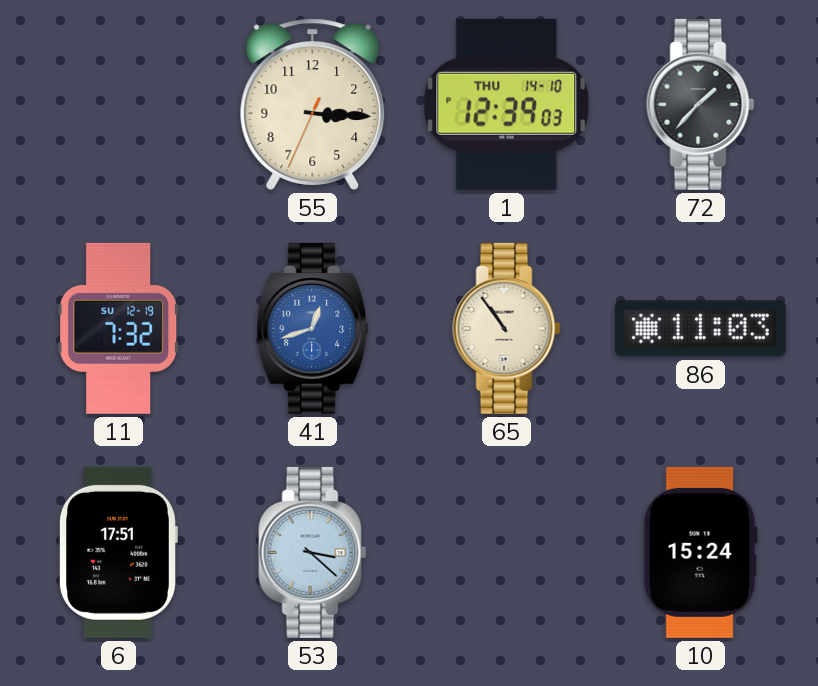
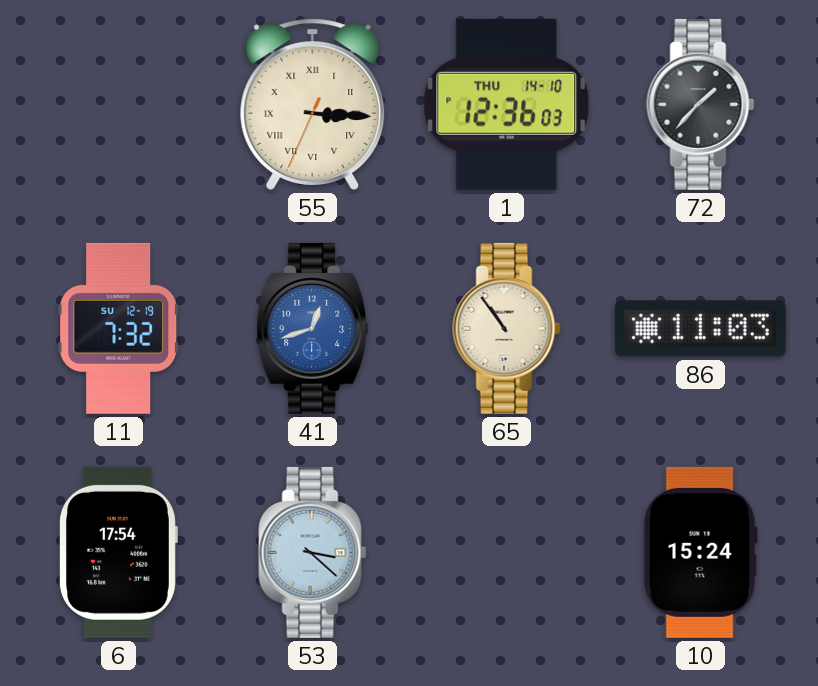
55 numerals: Arabic -> Roman
1: 12:39 -> 12:36
6: 17:51 -> 17:54
